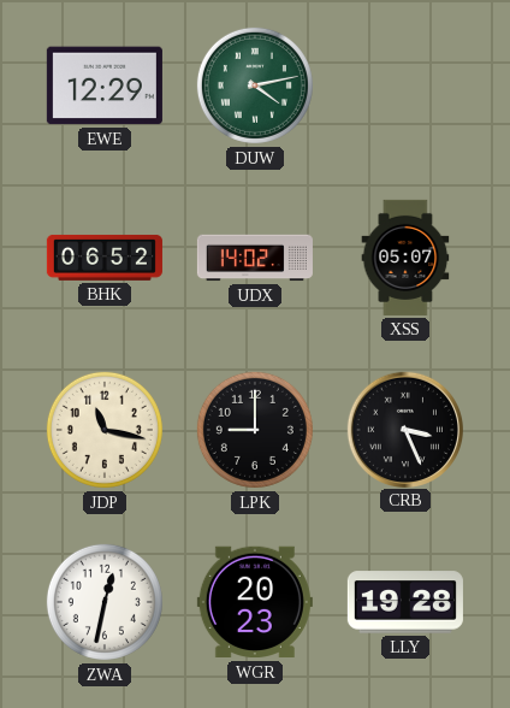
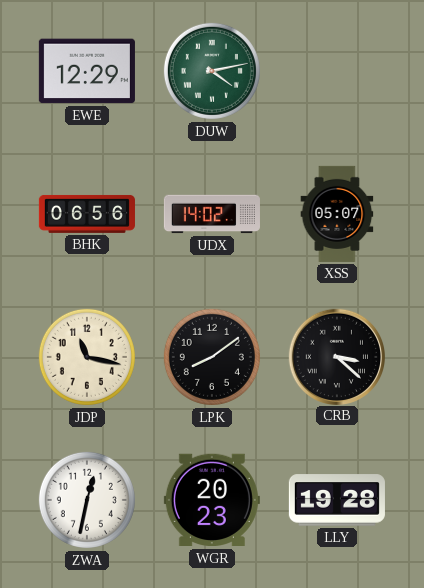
BHK: 06:52 -> 06:56
LPK: 9:00 -> 8:09
CRB: 3:26 -> 3:22
